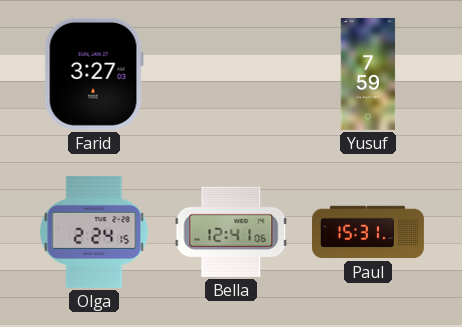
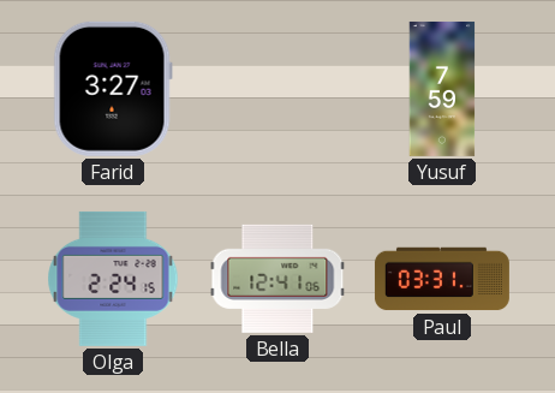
Paul: 15:31 -> 03:31
